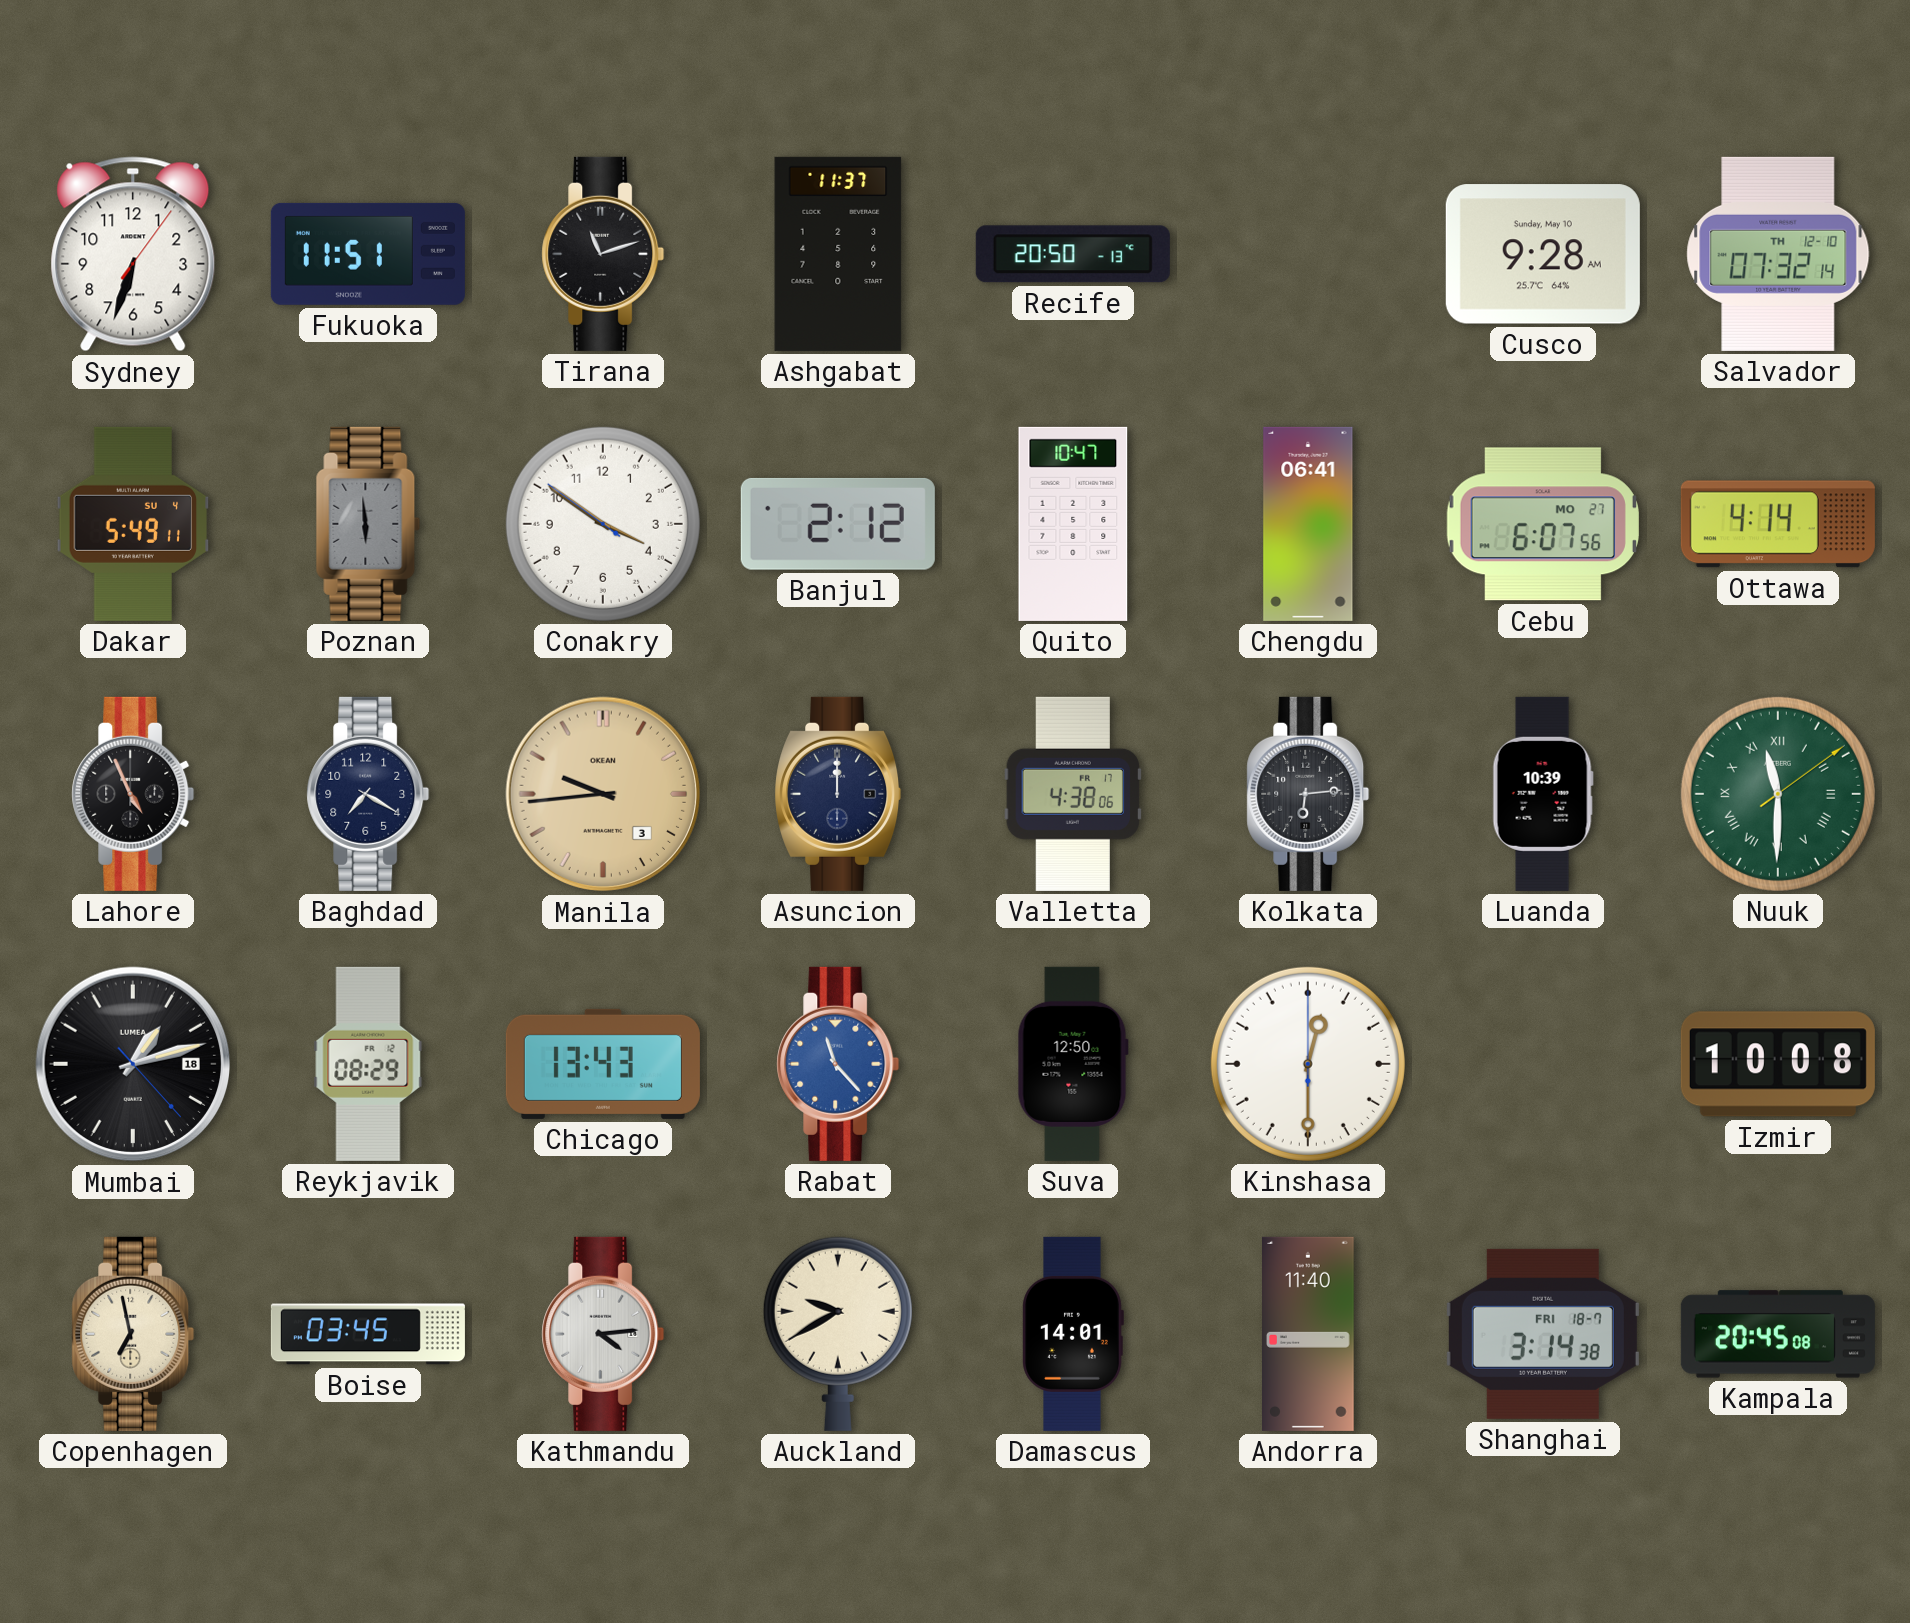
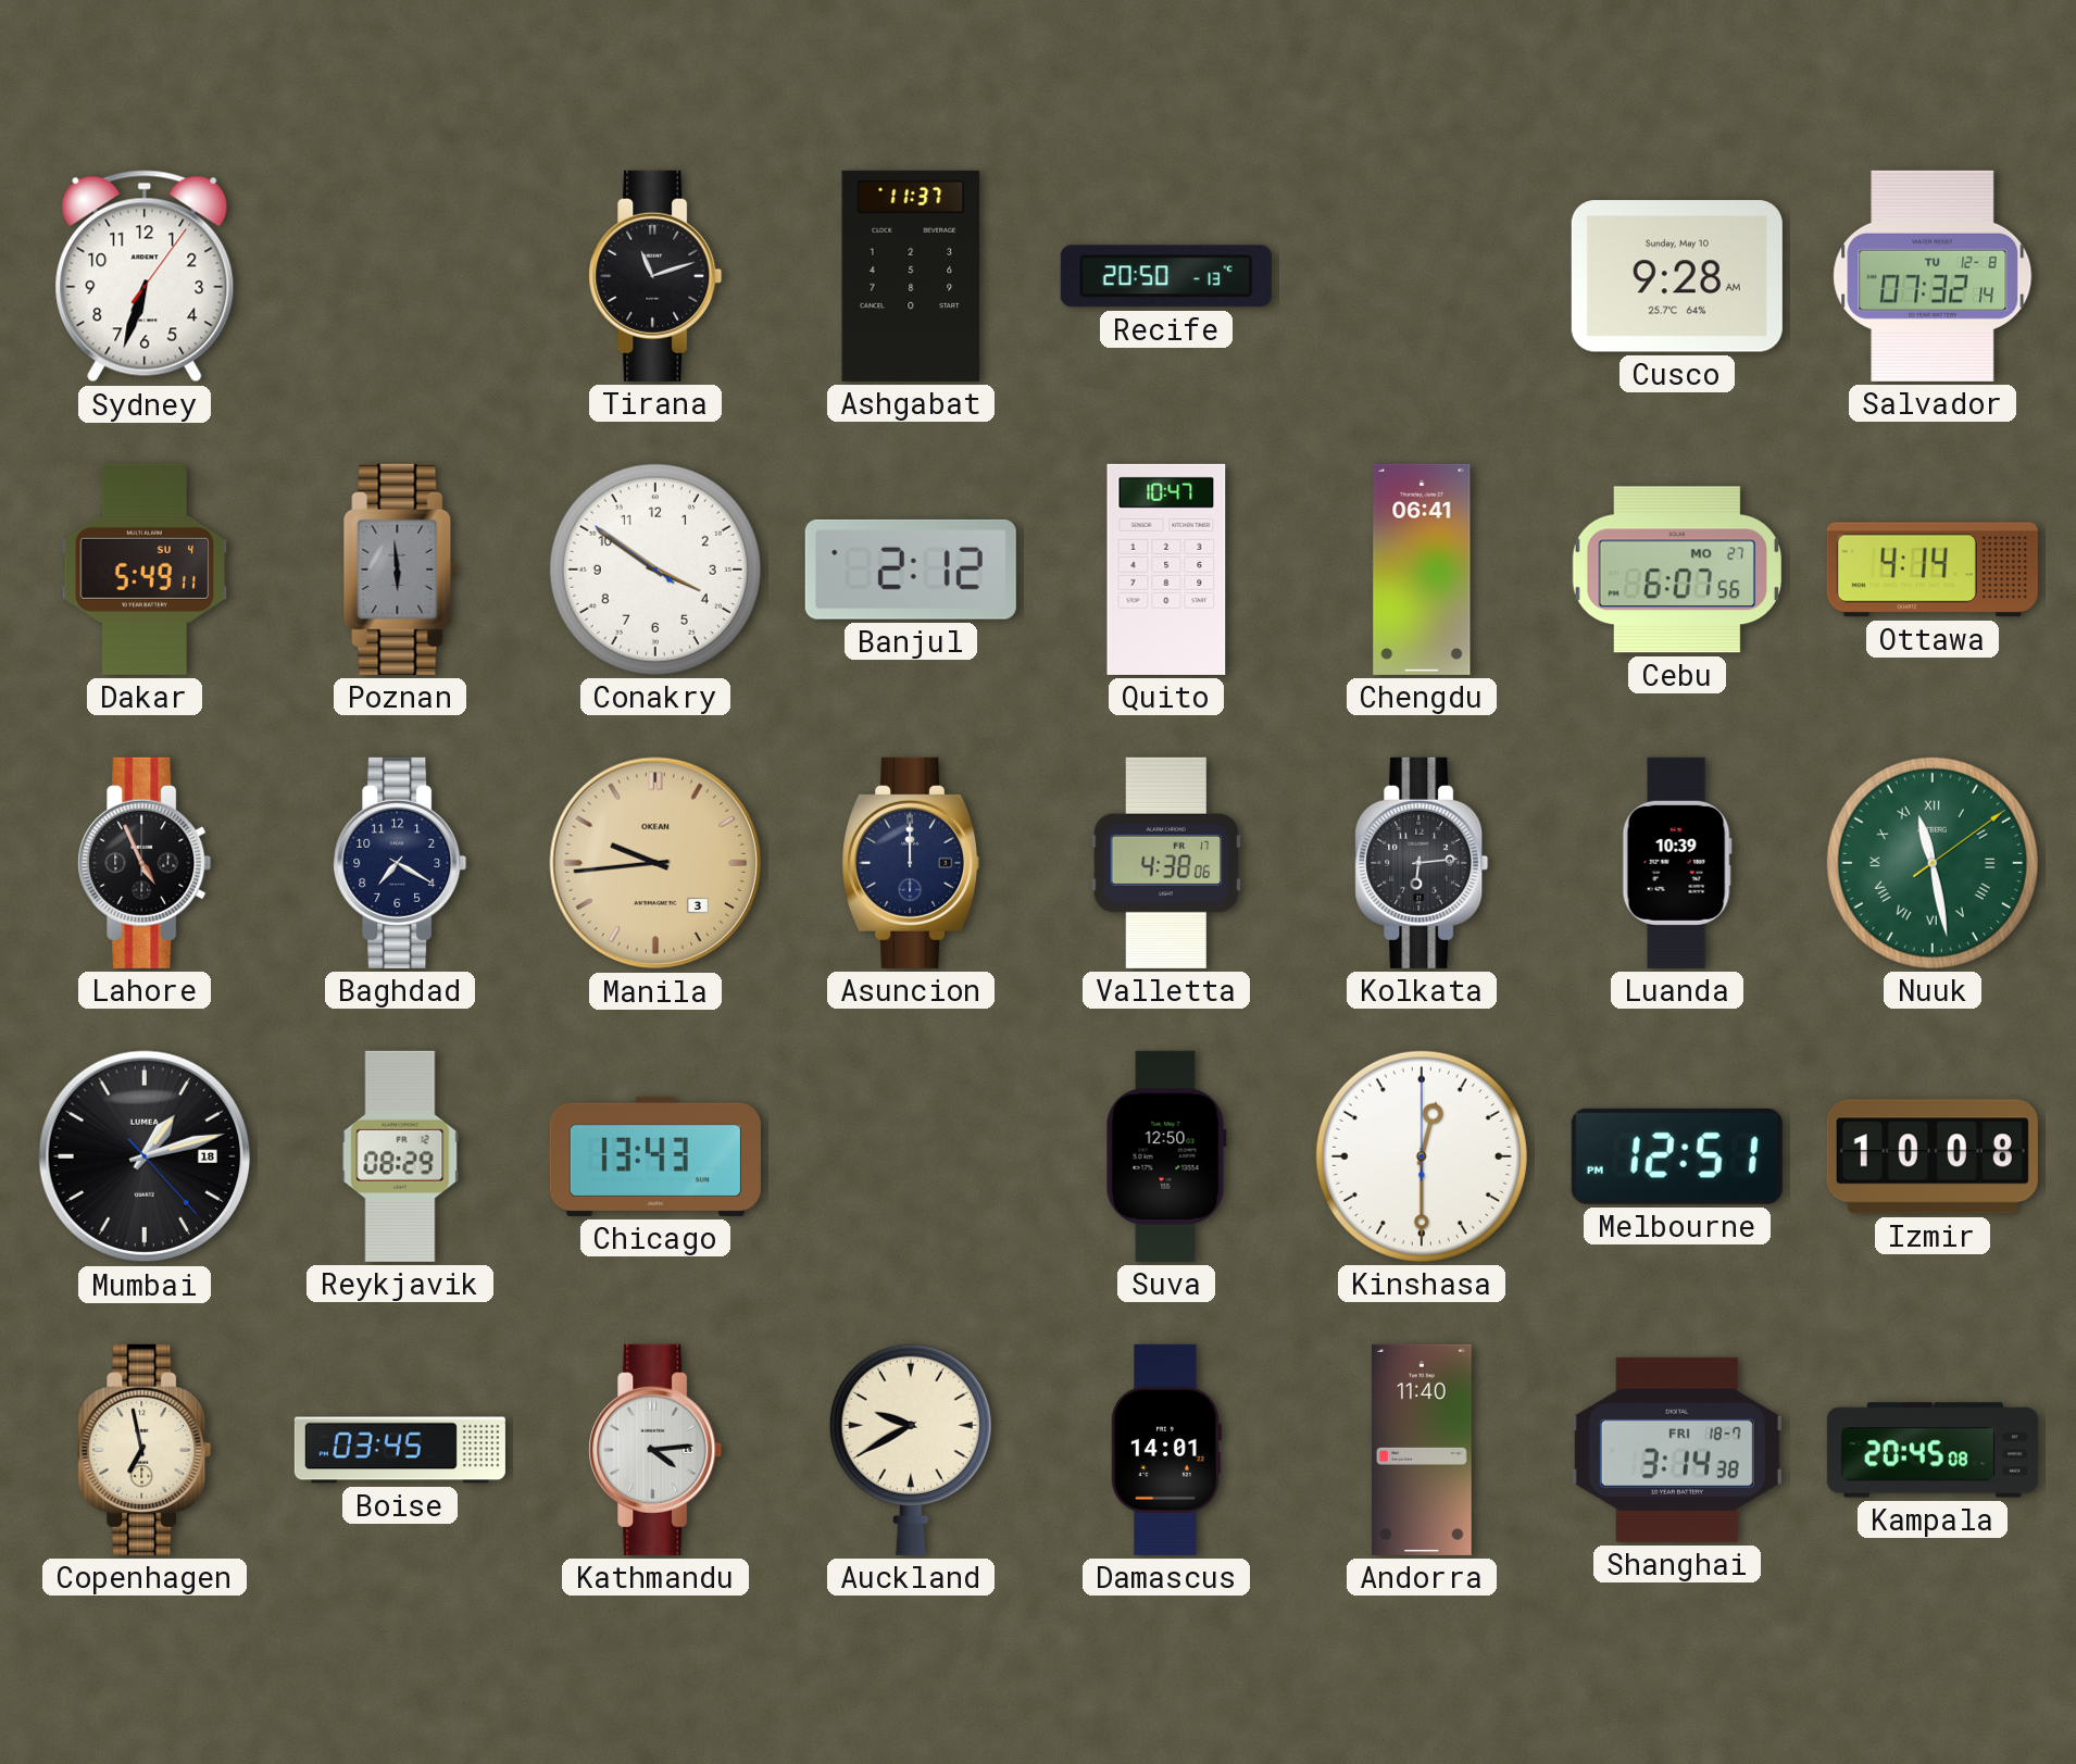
Fukuoka: 11:51 -> none
Salvador date: TH 12-10 -> TU 12-8
Nuuk: 11:30 -> 11:28
Rabat: 11:23 -> none
Melbourne: none -> 12:51
